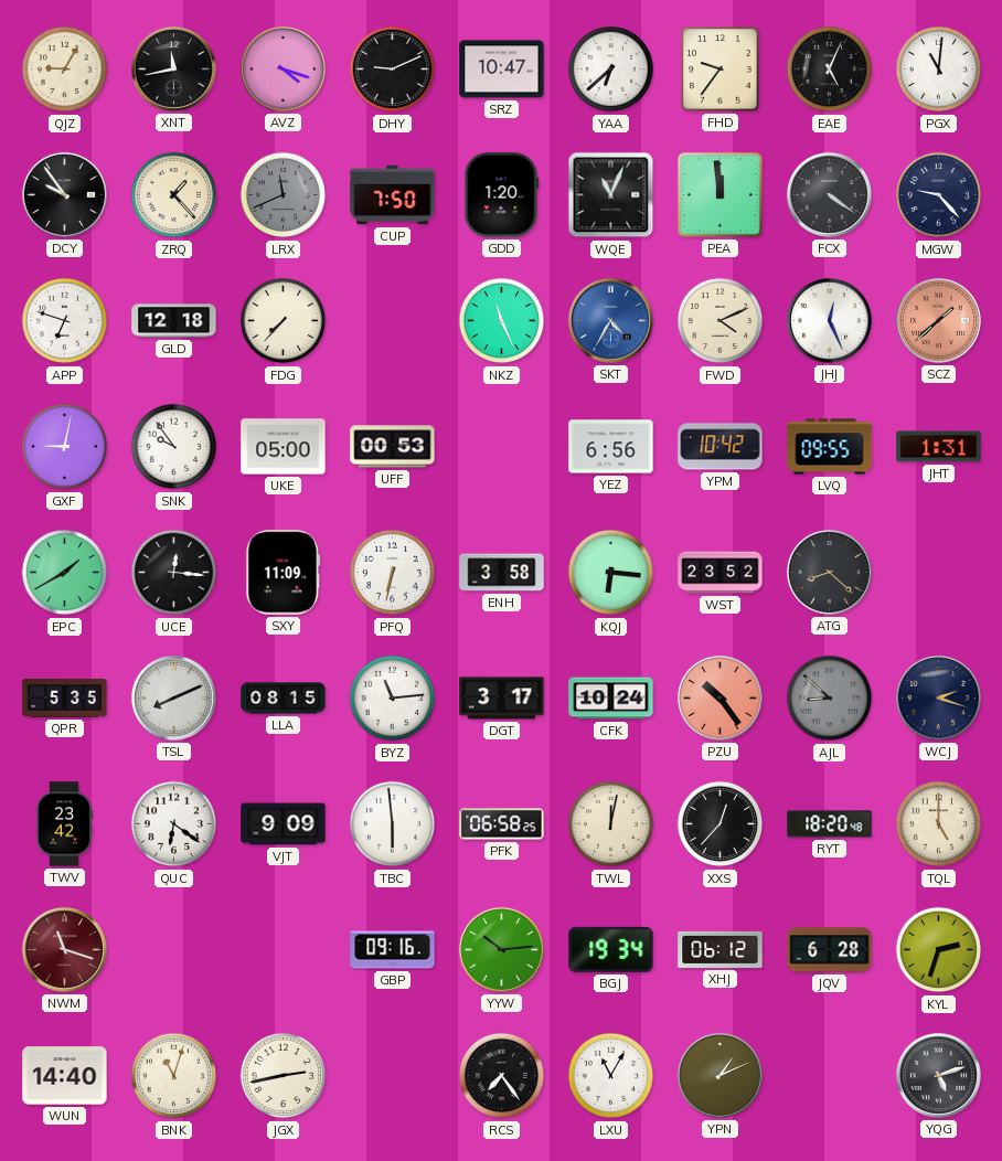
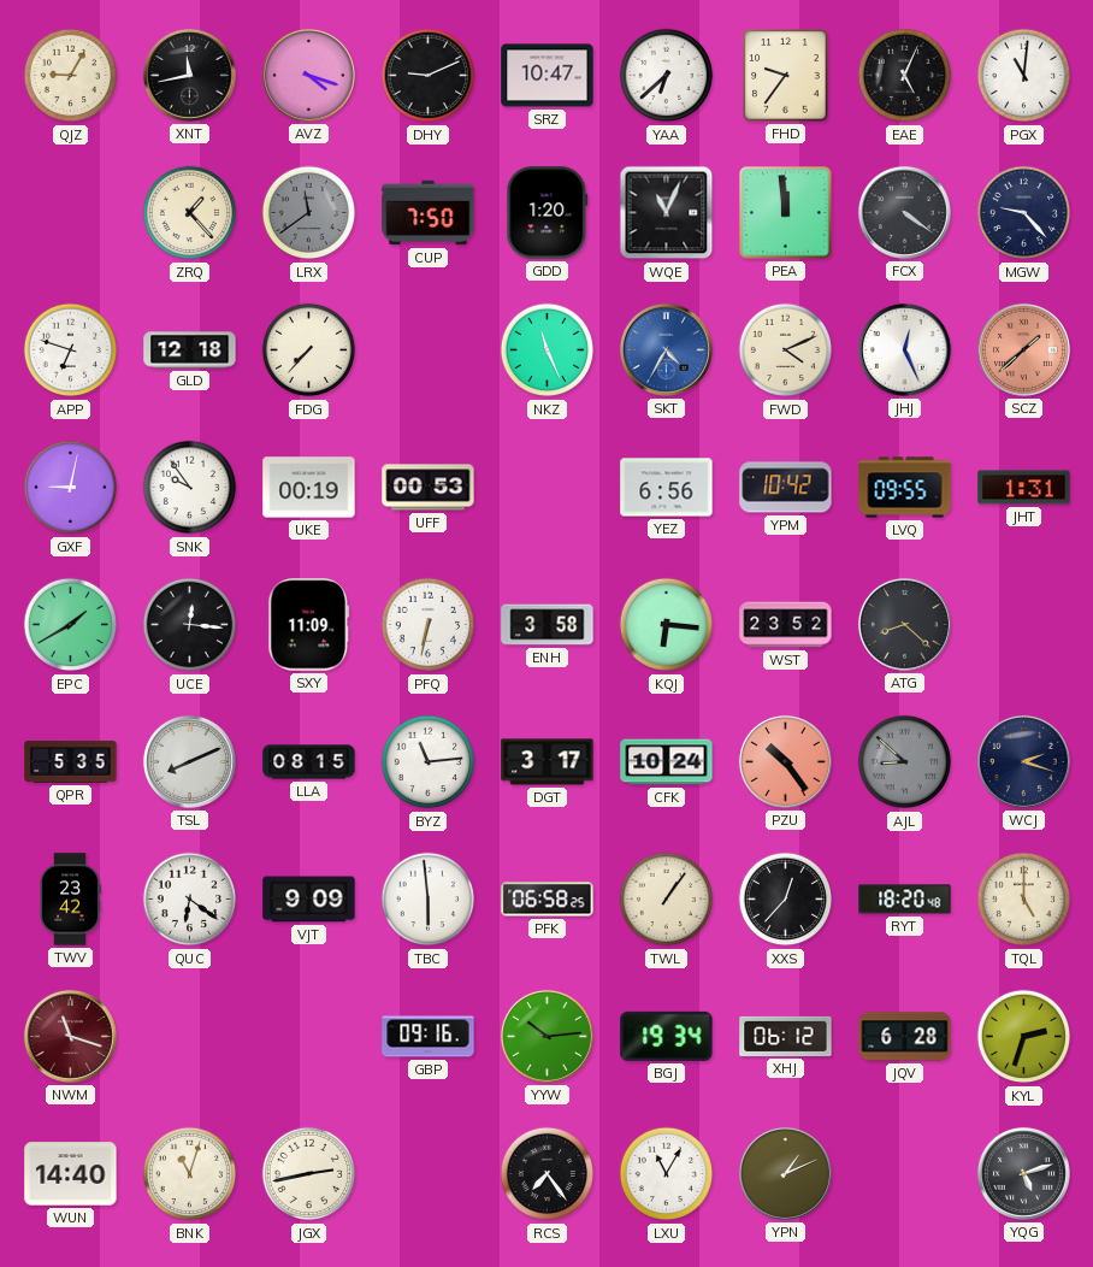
DCY: 9:54 -> none
LRX: 11:41 -> 11:39
UKE: 05:00 -> 00:19
TWL: 12:02 -> 1:06
